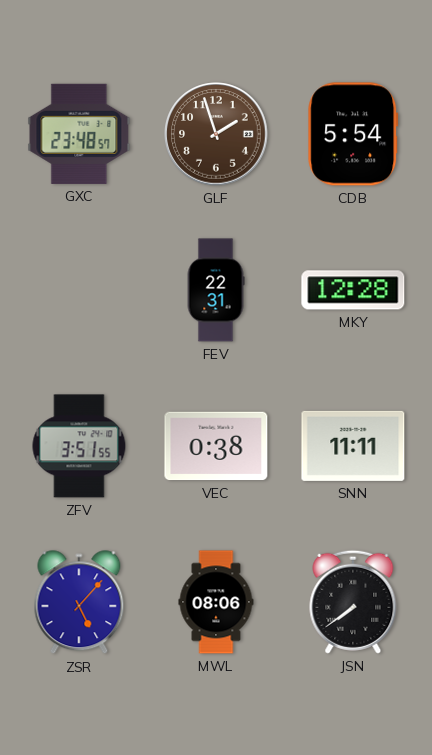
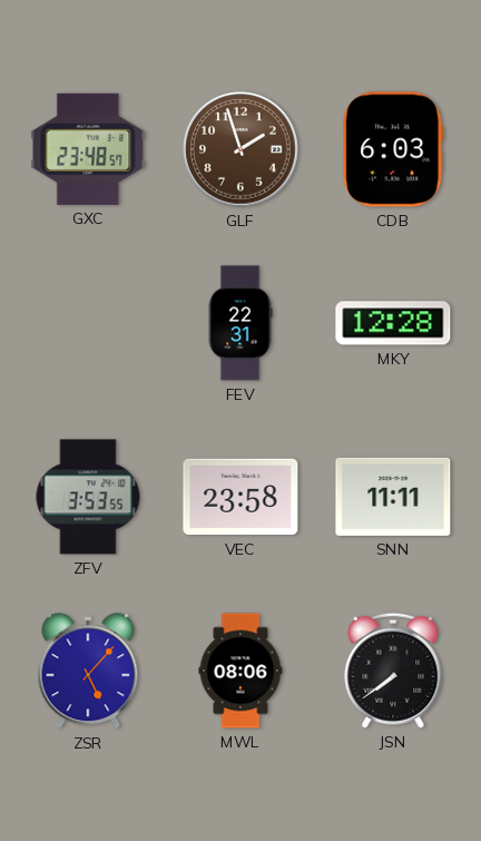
CDB: 5:54 -> 6:03
ZFV: 3:51 -> 3:53
VEC: 0:38 -> 23:58
